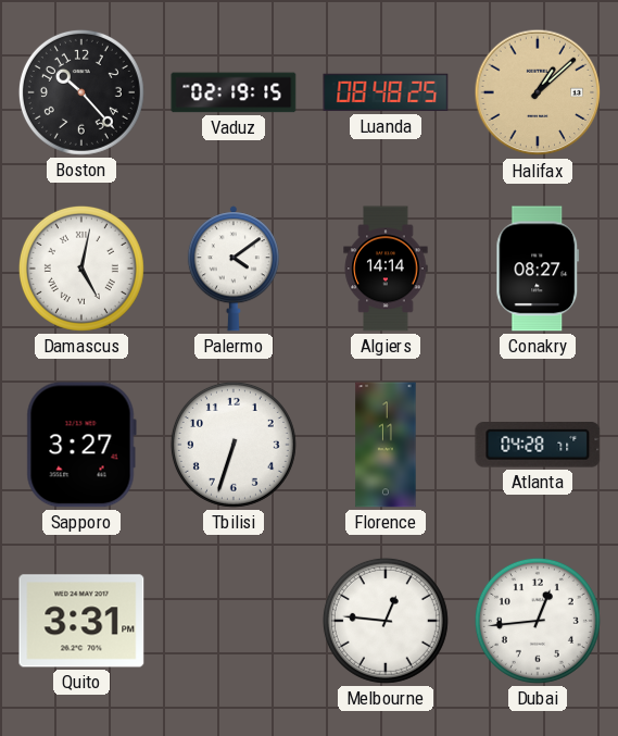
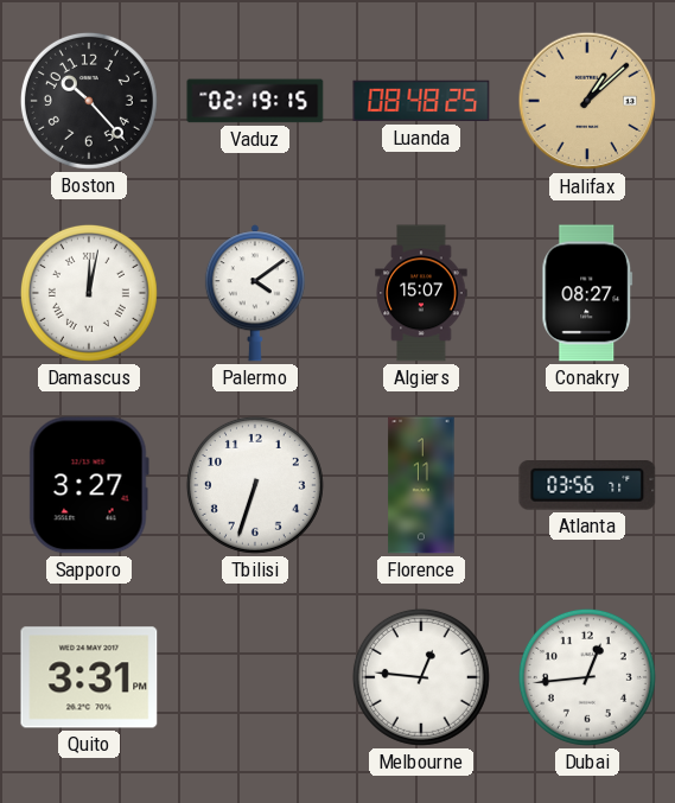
Damascus: 5:02 -> 12:02
Algiers: 14:14 -> 15:07
Atlanta: 04:28 -> 03:56
